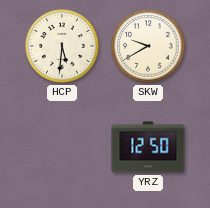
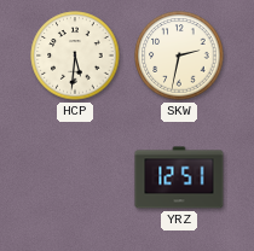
SKW: 9:40 -> 2:32
YRZ: 12:50 -> 12:51
